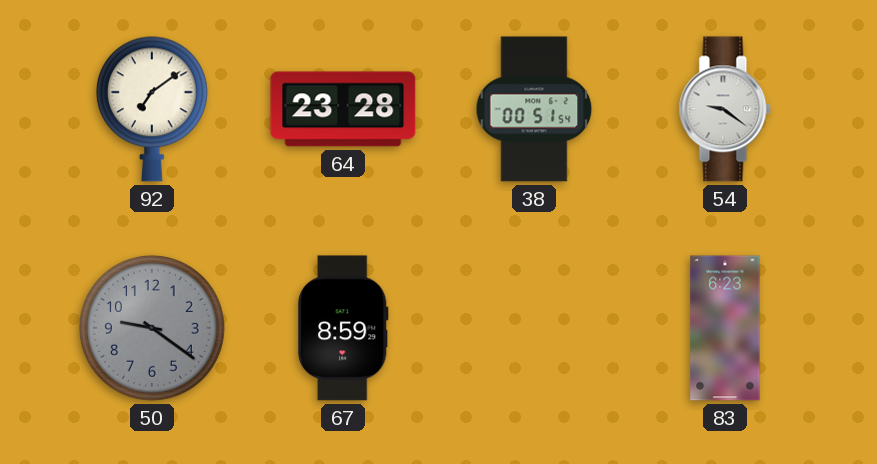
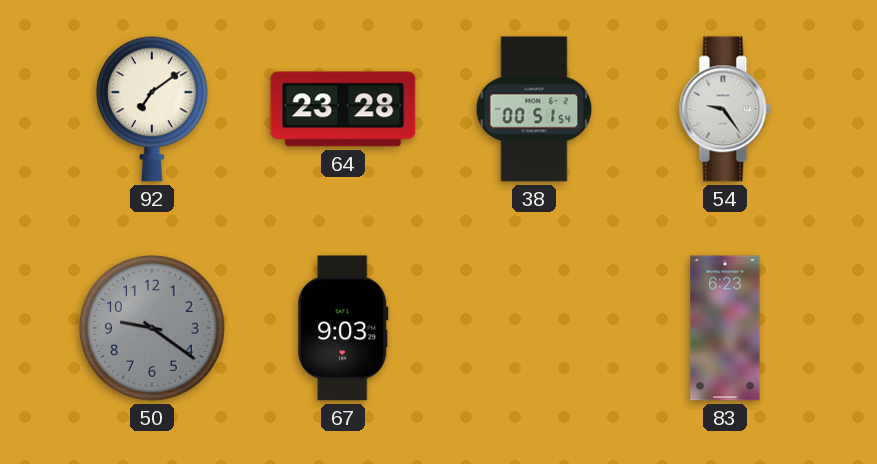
54: 9:21 -> 9:24
67: 8:59 -> 9:03
